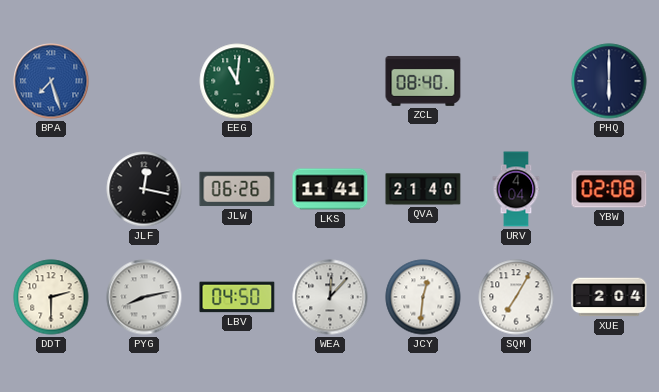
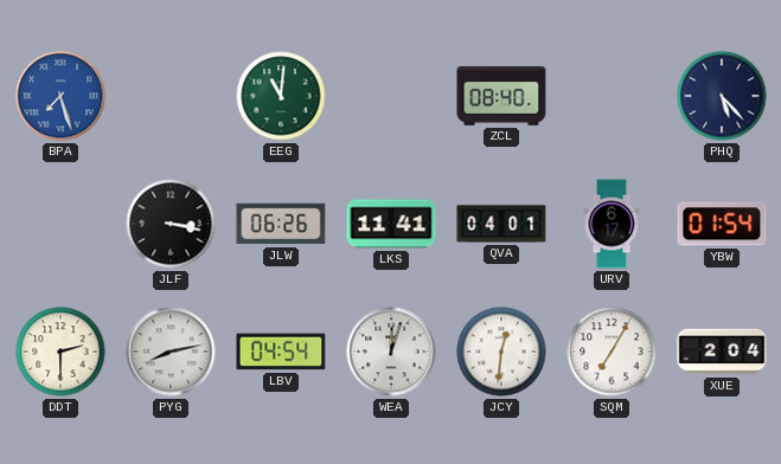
PHQ: 6:00 -> 5:23
JLF: 12:17 -> 3:17
QVA: 21:40 -> 04:01
URV: 4:04 -> 6:17
YBW: 02:08 -> 01:54
LBV: 04:50 -> 04:54
WEA: 12:07 -> 12:03
